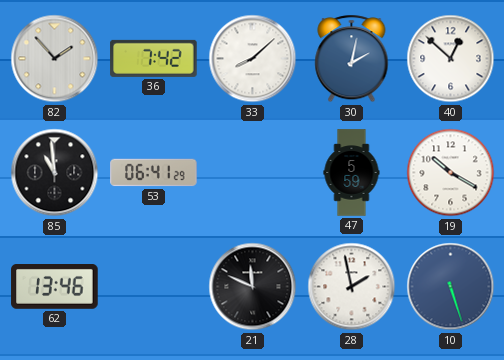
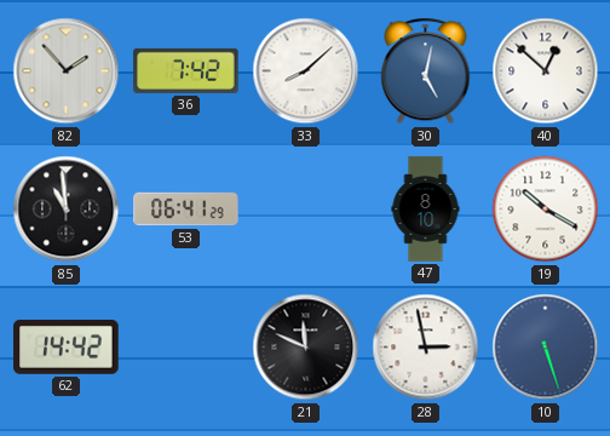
30: 2:02 -> 5:02
47: 5:59 -> 8:10
62: 13:46 -> 14:42
28: 1:58 -> 2:58
